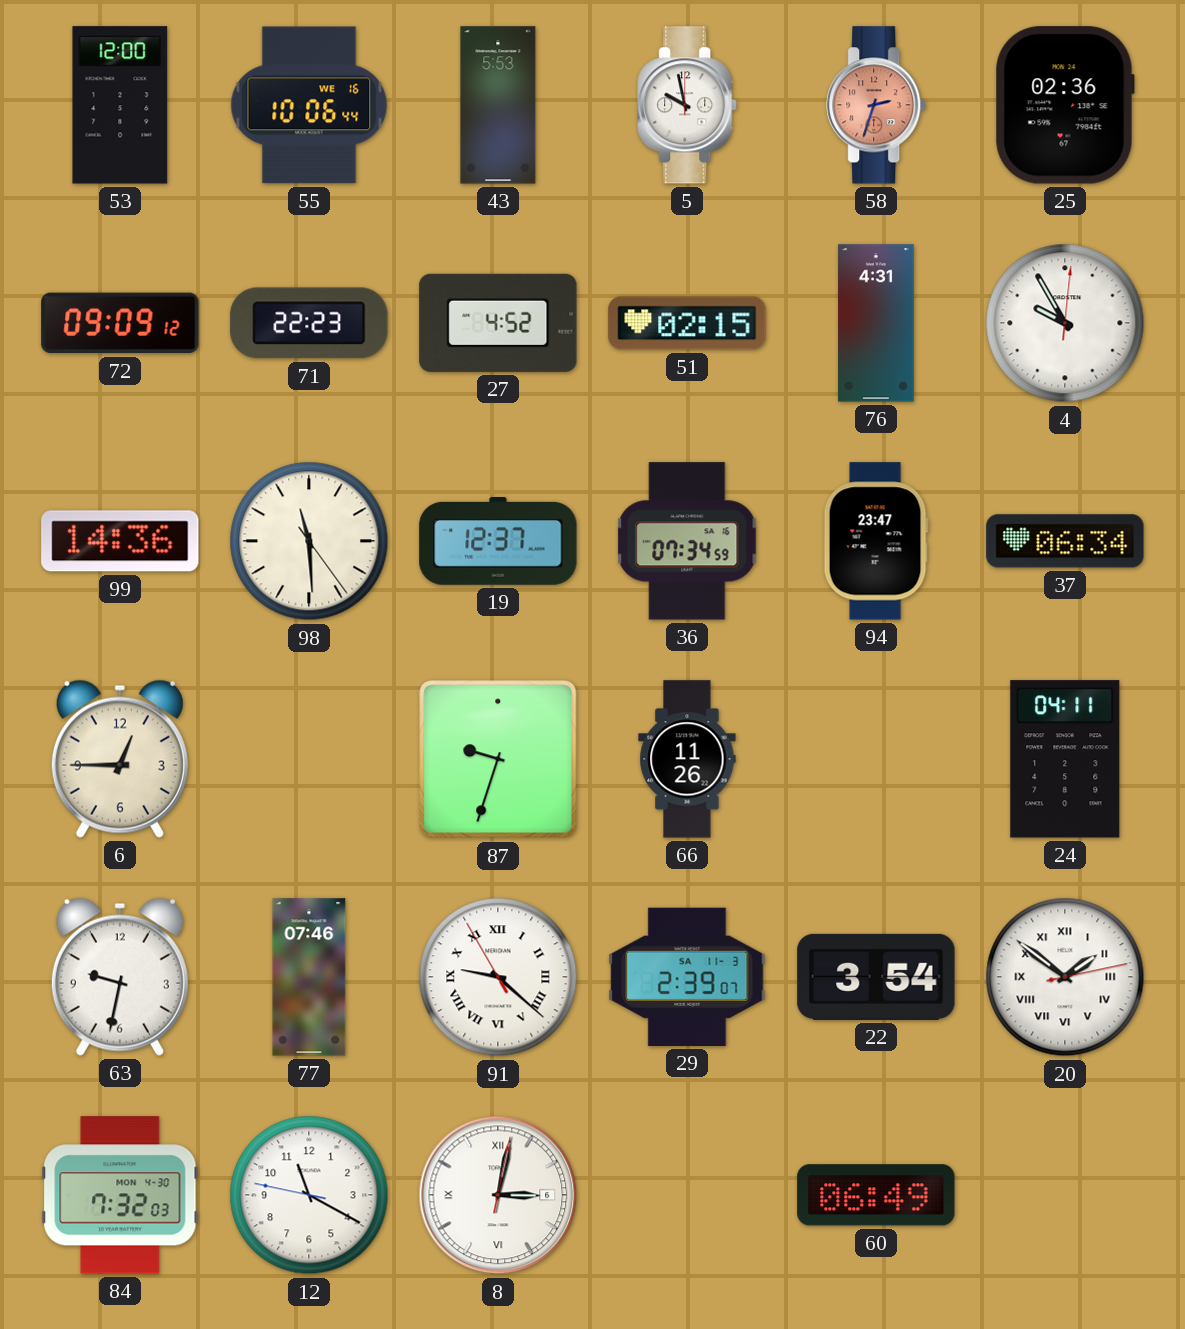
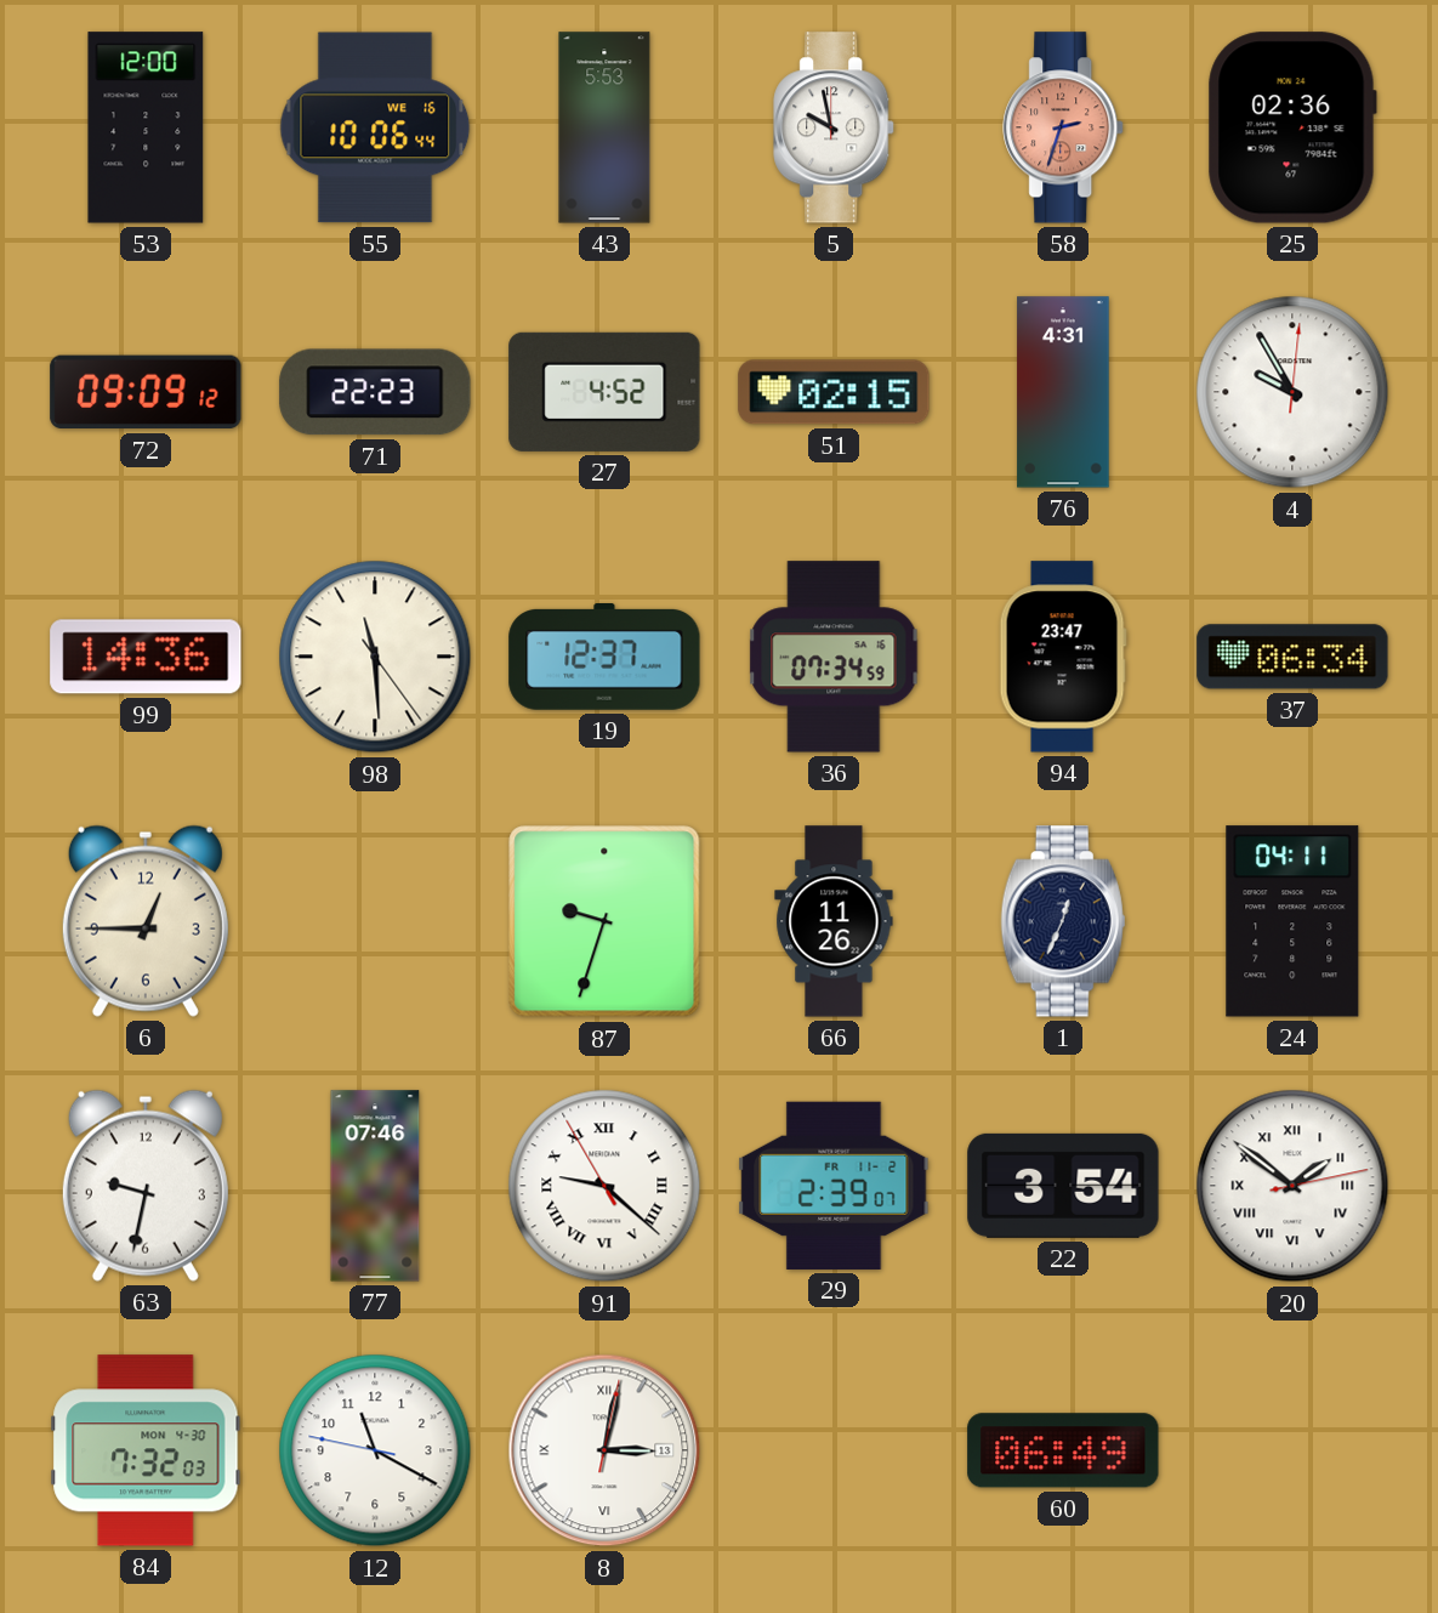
1: none -> 12:34
29 date: SA 11-3 -> FR 11-2
8 date: 6 -> 13
